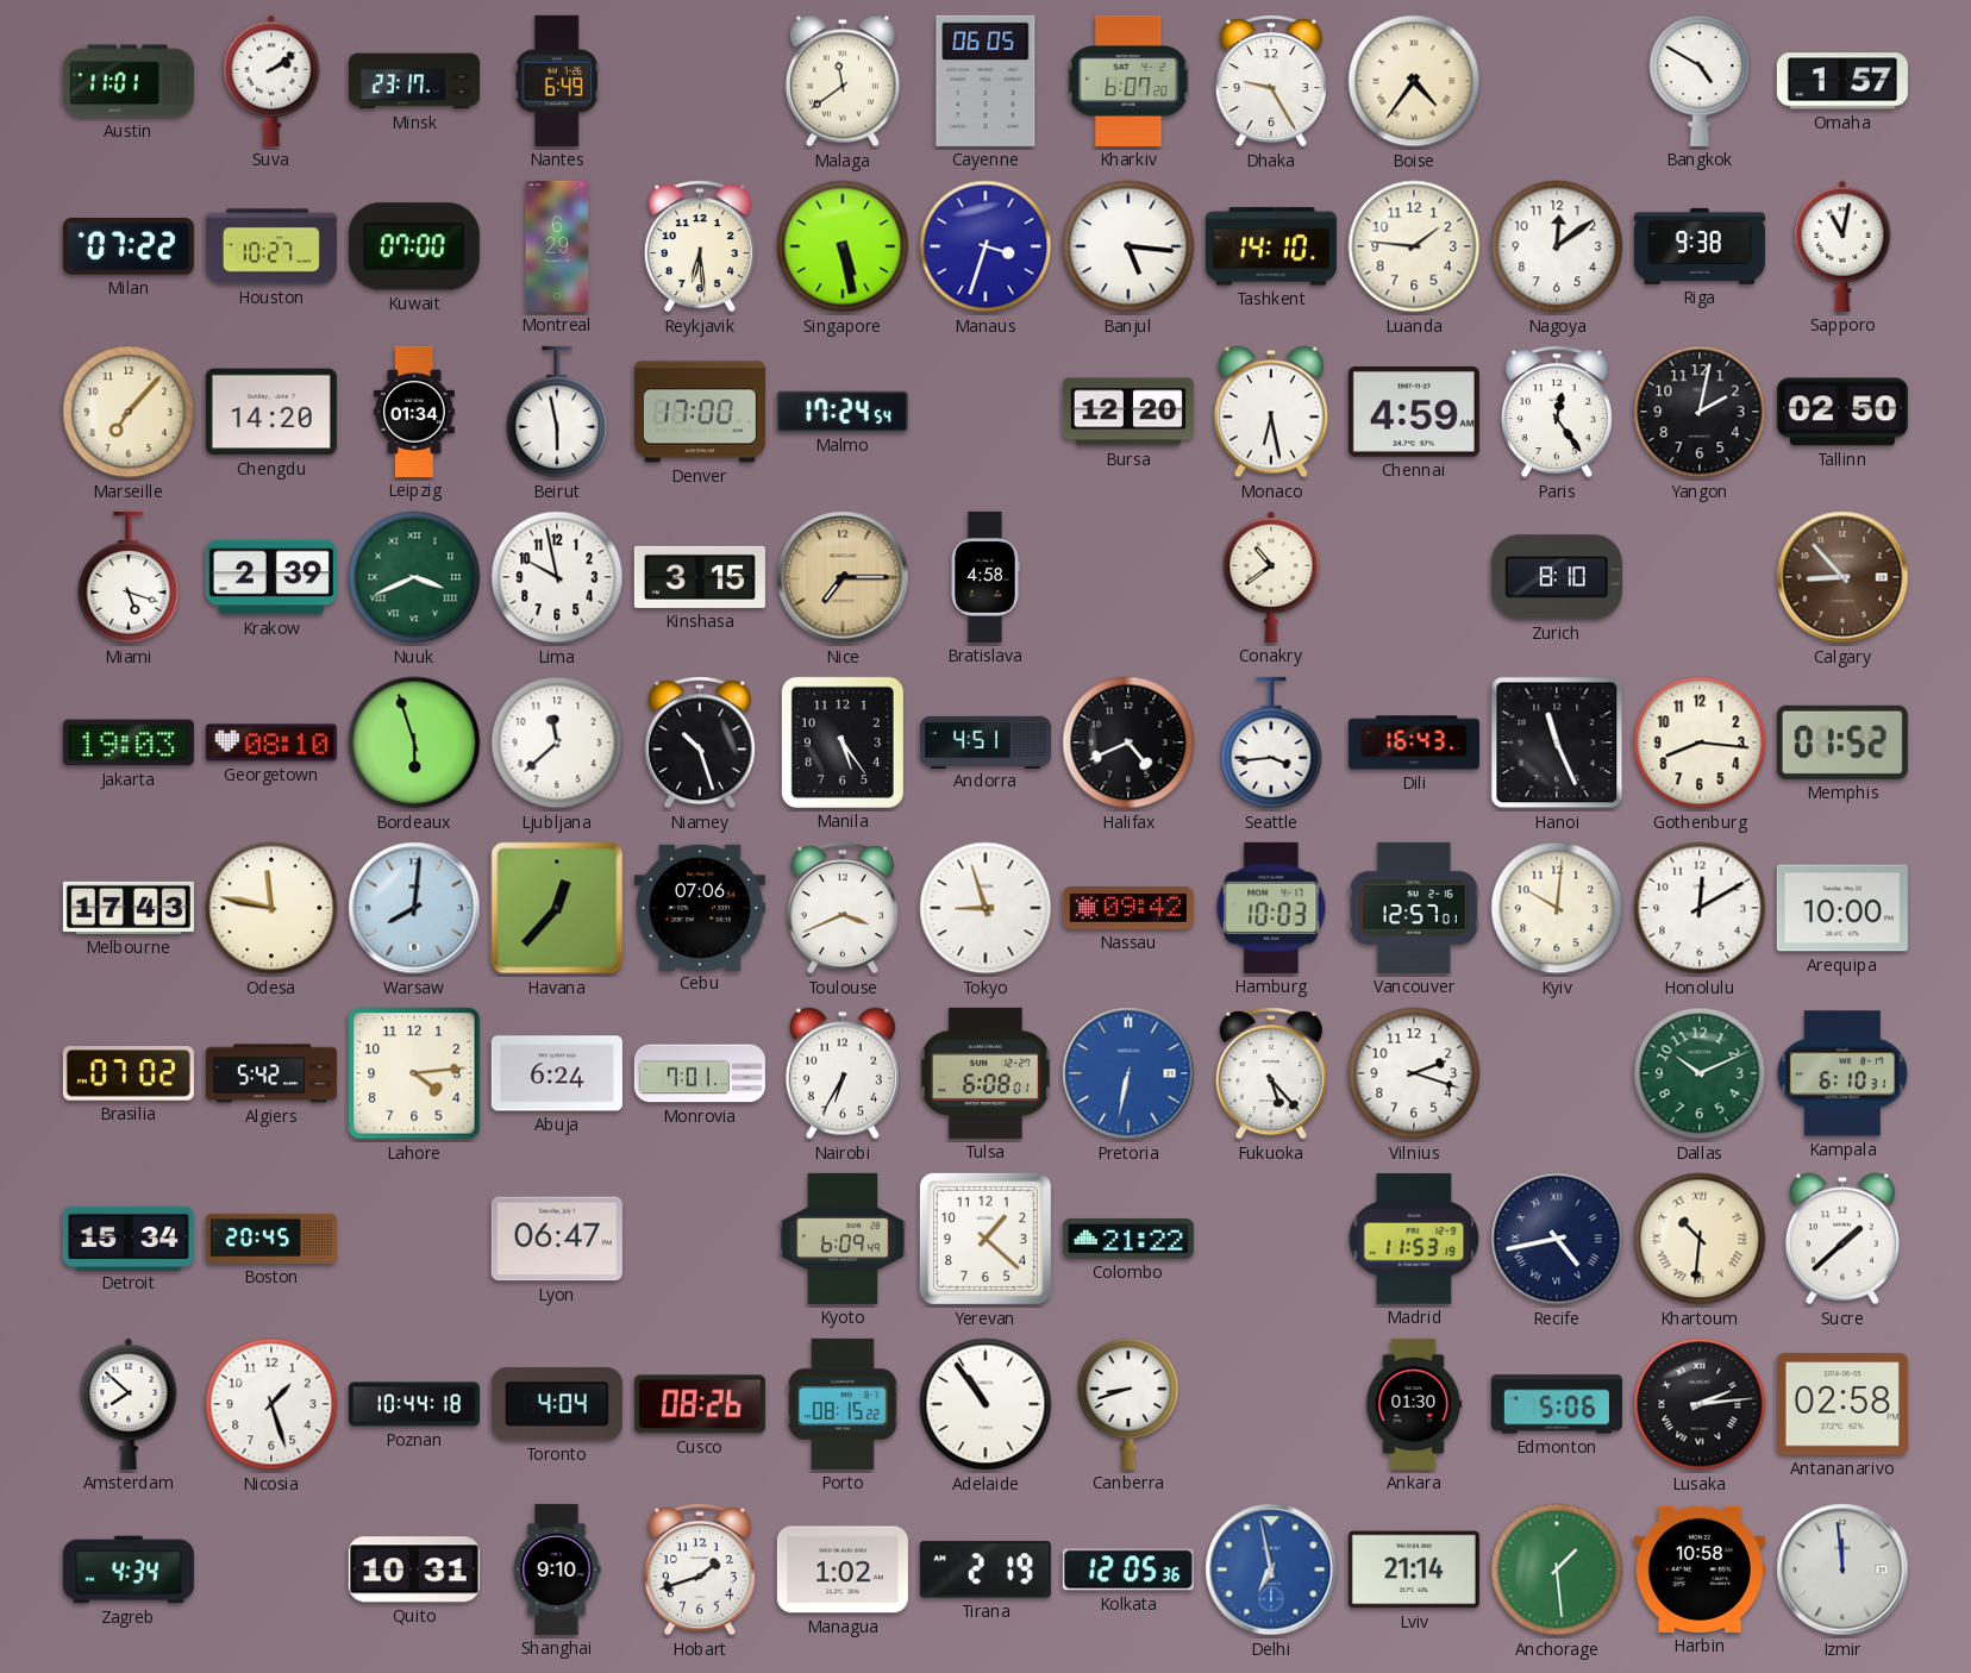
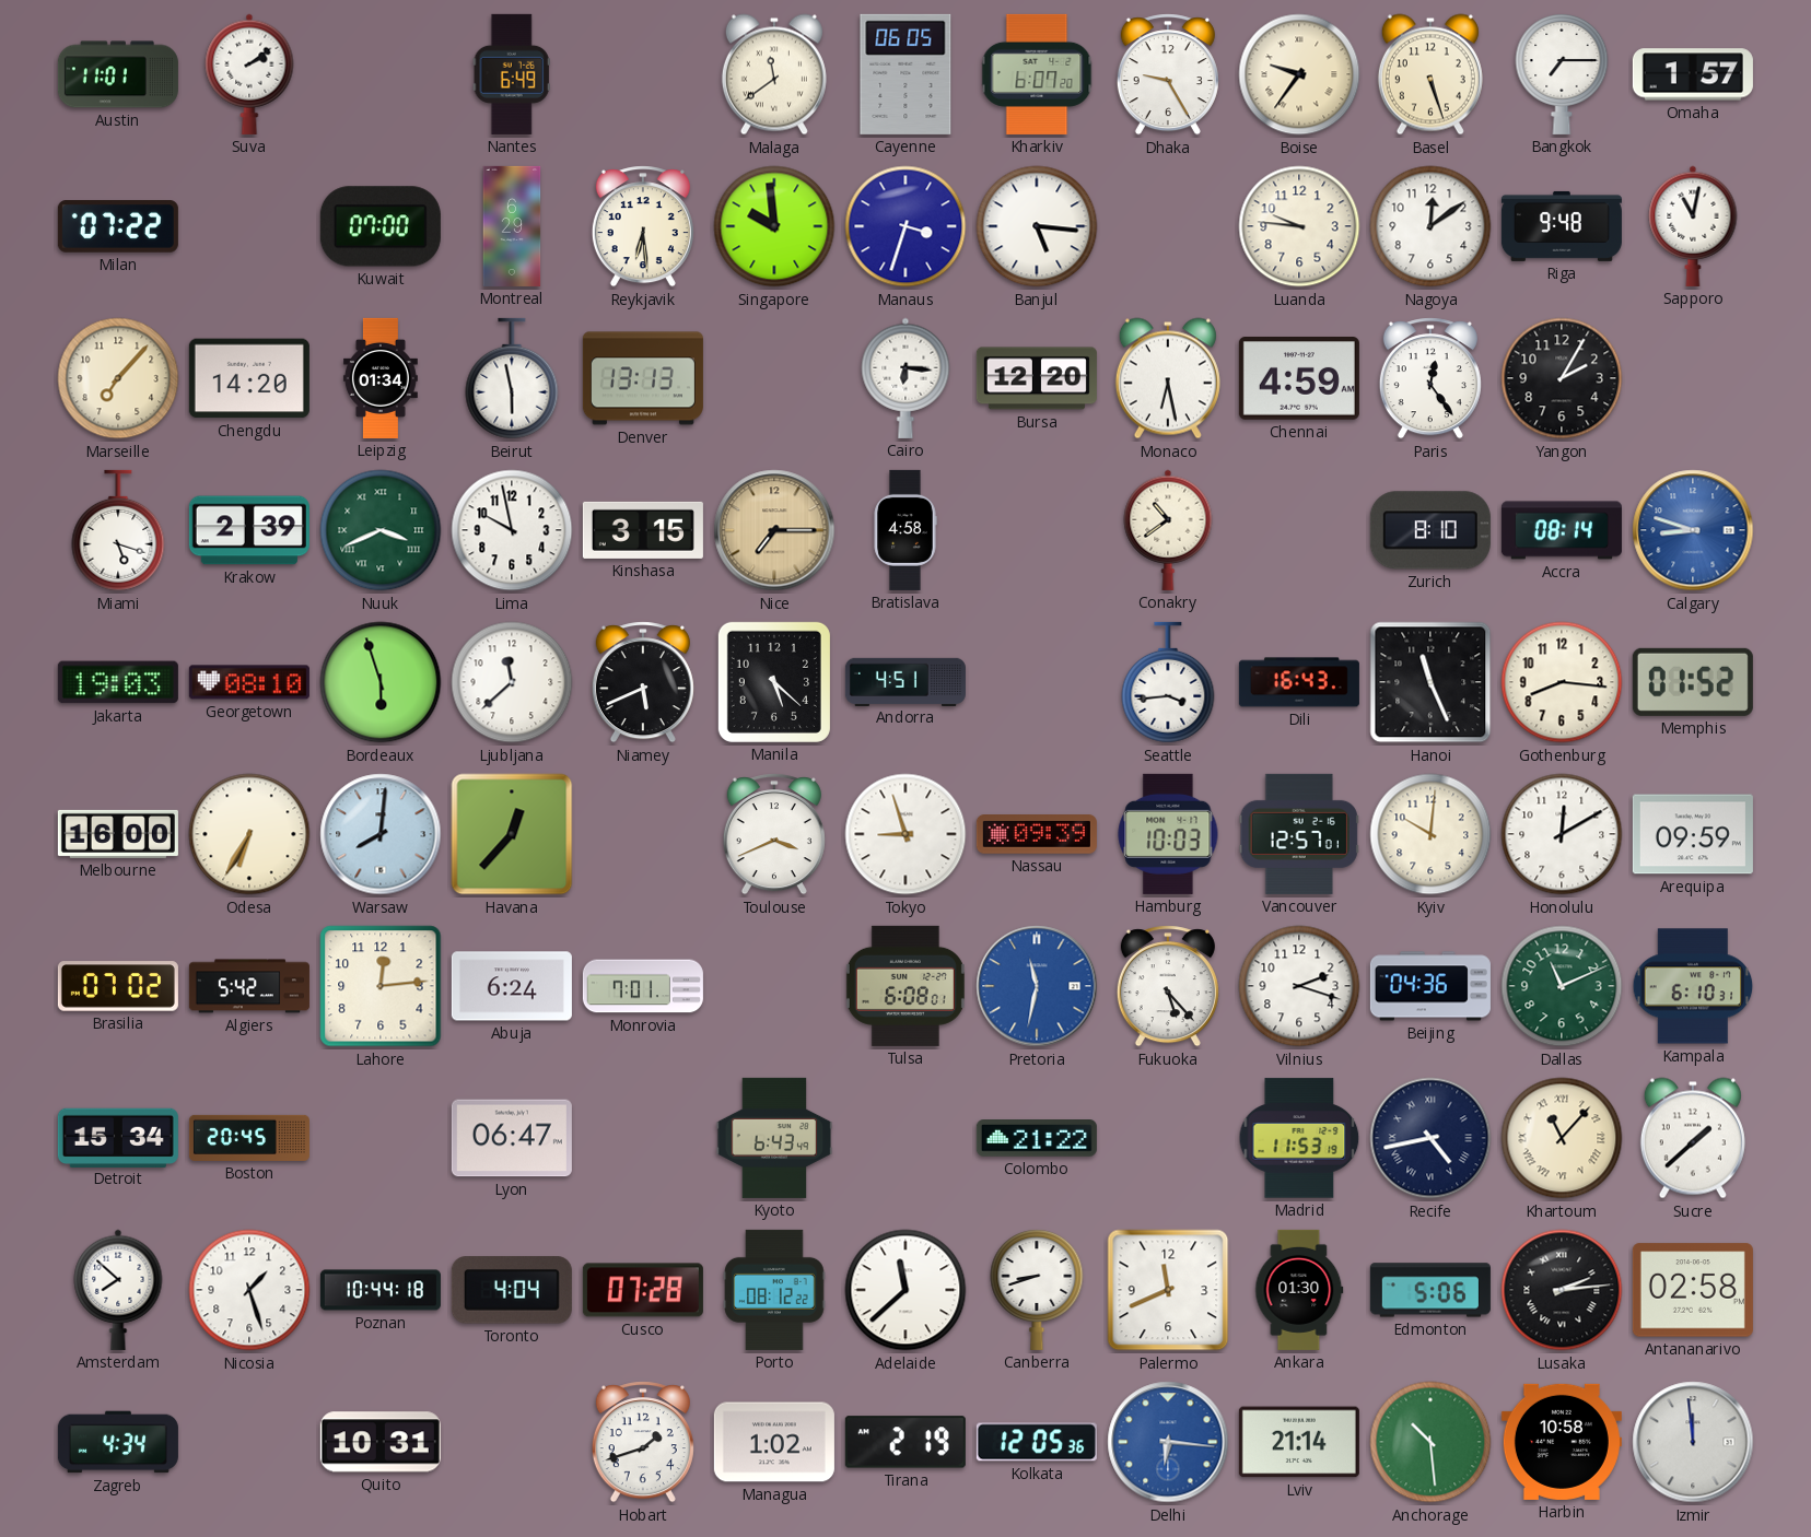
Minsk: 23:17 -> none
Boise: 4:36 -> 9:36
Basel: none -> 5:27
Bangkok: 4:50 -> 7:15
Houston: 10:27 -> none
Singapore: 5:28 -> 9:59
Tashkent: 14:10 -> none
Luanda: 1:46 -> 9:46
Riga: 9:38 -> 9:48
Denver: 17:00 -> 13:13
Malmo: 17:24 -> none
Cairo: none -> 6:16
Yangon: 2:02 -> 2:05
Tallinn: 02:50 -> none
Accra: none -> 08:14
Calgary: 8:53 -> 8:48
Calgary dial: brown -> blue
Niamey: 10:27 -> 5:41
Manila: 5:24 -> 5:22
Halifax: 4:41 -> none
Melbourne: 17:43 -> 16:00
Odesa: 11:47 -> 6:35
Cebu: 07:06 -> none
Nassau: 09:42 -> 09:39
Arequipa: 10:00 -> 09:59
Lahore: 4:14 -> 12:14
Nairobi: 6:35 -> none
Pretoria: 6:32 -> 11:32
Beijing: none -> 04:36
Dallas: 10:11 -> 11:11
Kyoto: 6:09 -> 6:43
Yerevan: 1:22 -> none
Khartoum: 10:31 -> 11:07
Cusco: 08:26 -> 07:28
Porto: 08:15 -> 08:12
Adelaide: 10:54 -> 11:38
Palermo: none -> 11:41
Shanghai: 9:10 -> none
Delhi: 6:58 -> 6:16
Anchorage: 1:29 -> 10:29
